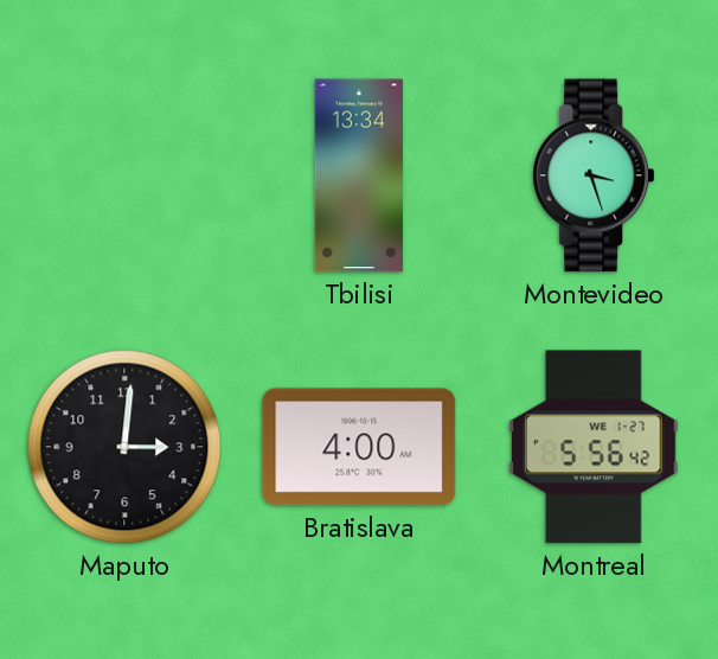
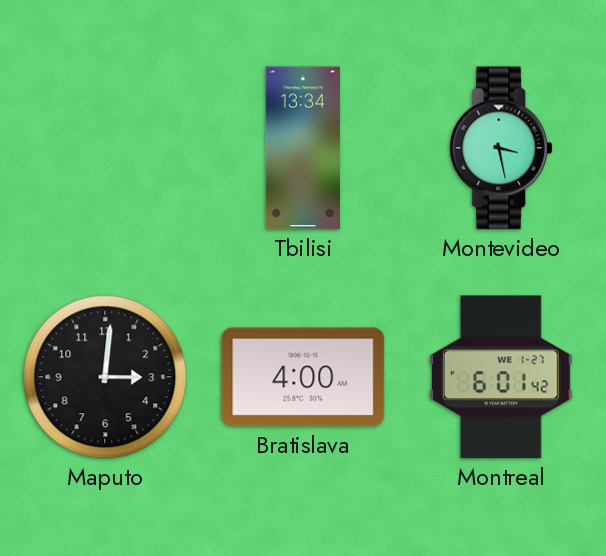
Montevideo: 3:27 -> 3:28
Montreal: 5:56 -> 6:01
